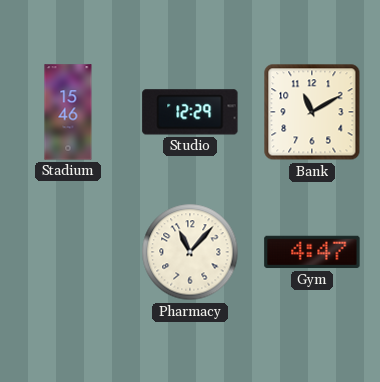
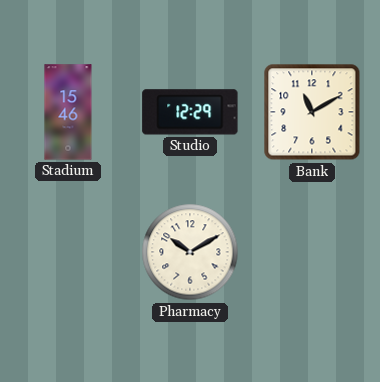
Pharmacy: 11:07 -> 10:10
Gym: 4:47 -> none
